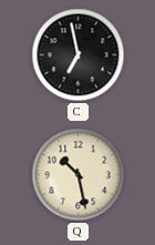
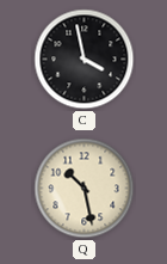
C: 6:58 -> 3:58
